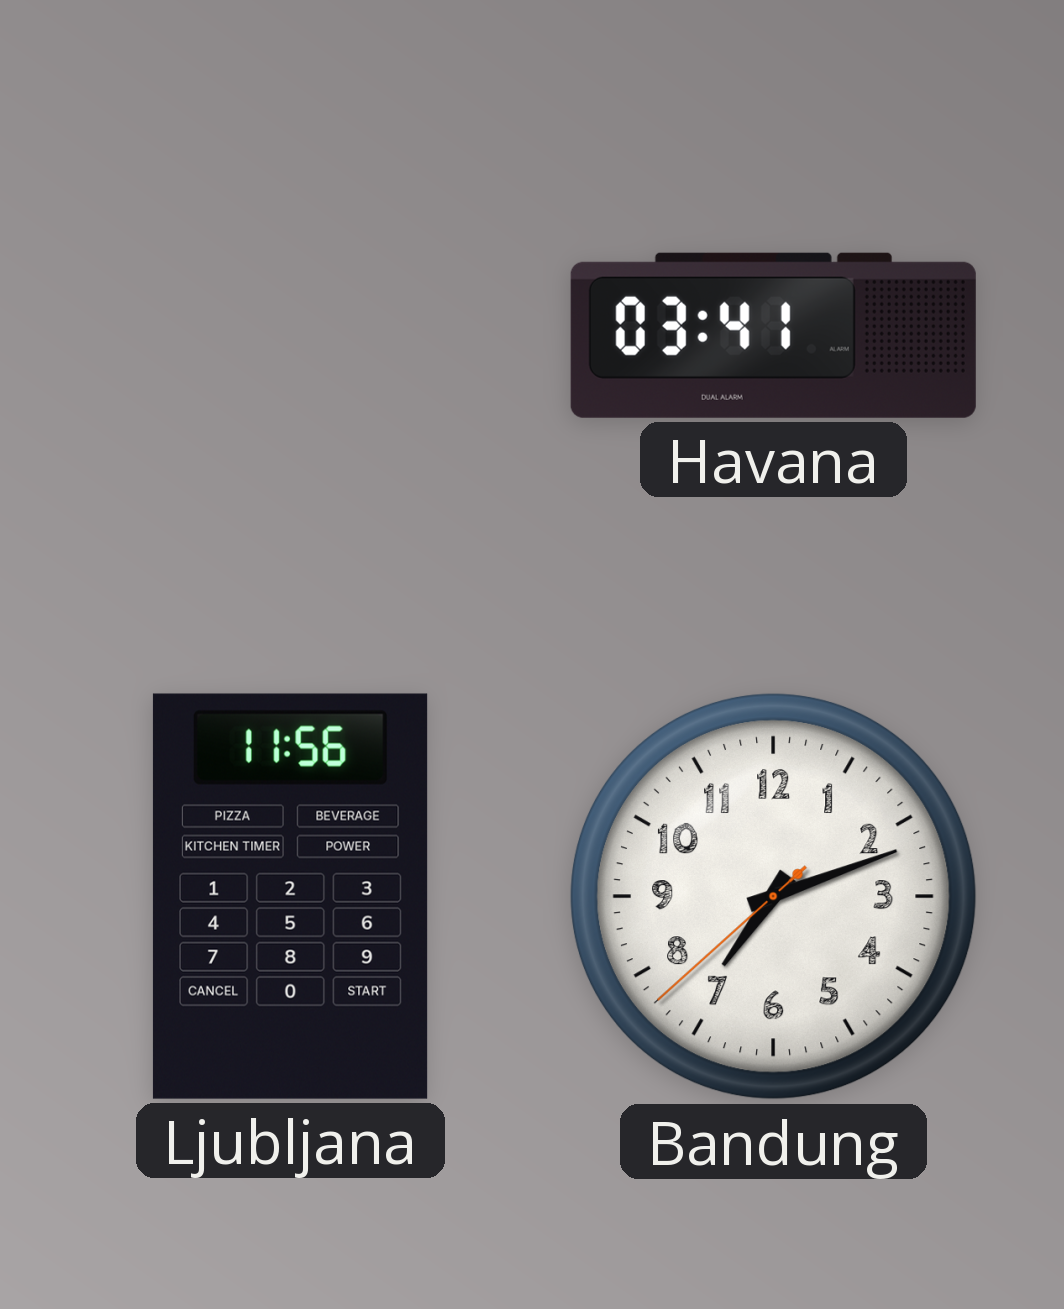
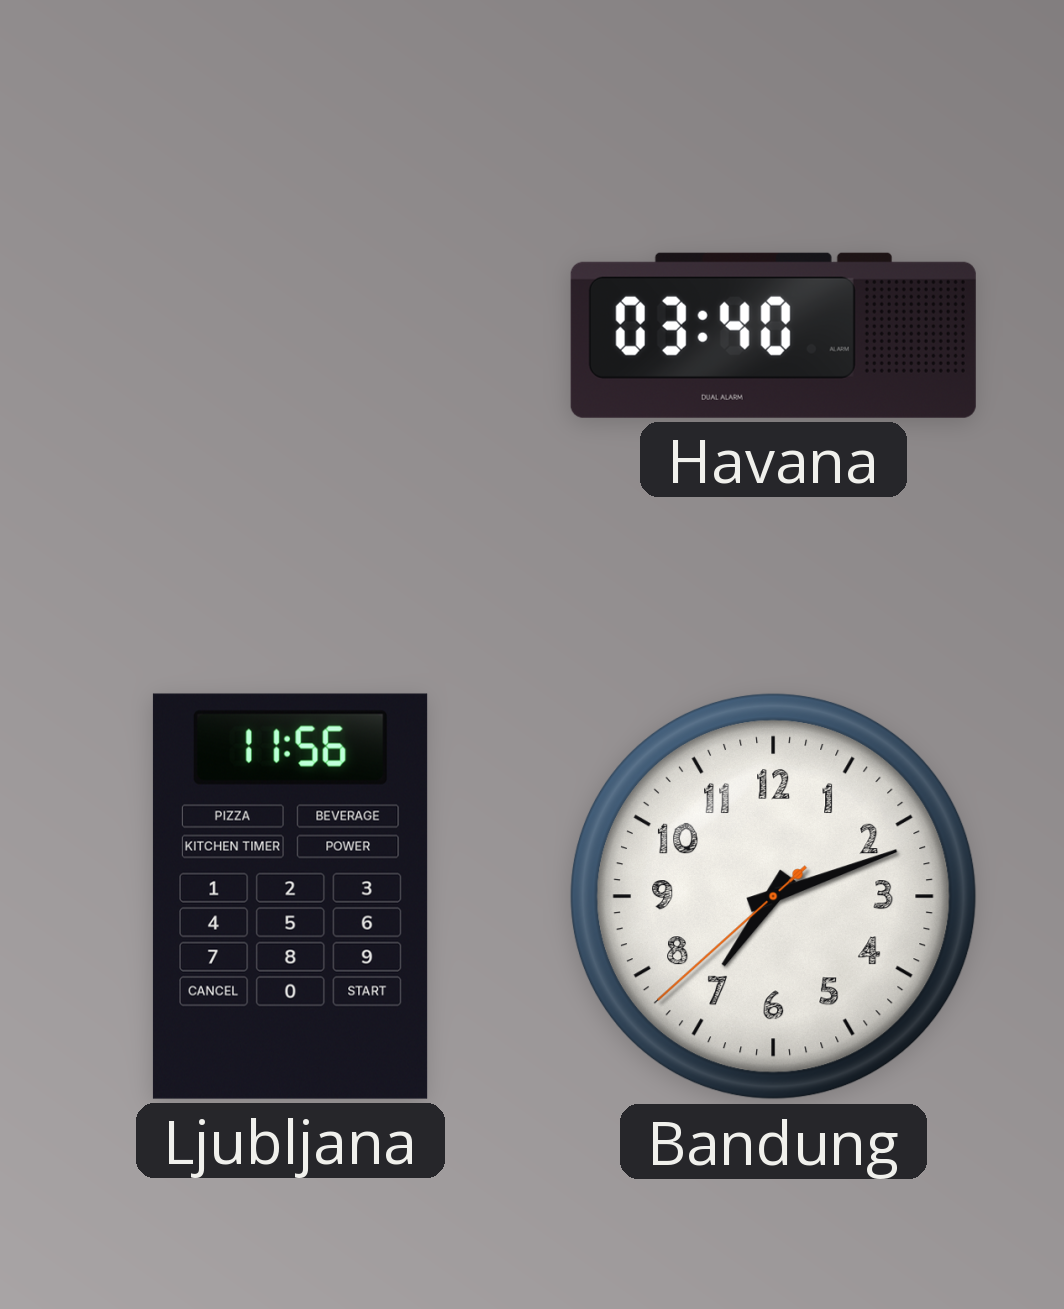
Havana: 03:41 -> 03:40
